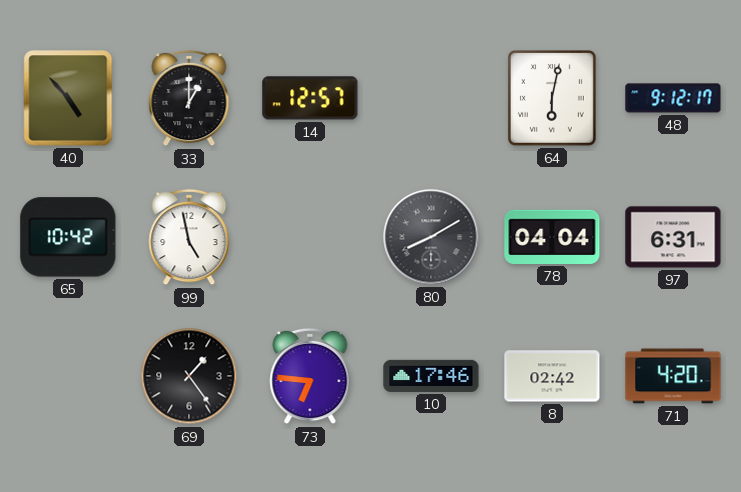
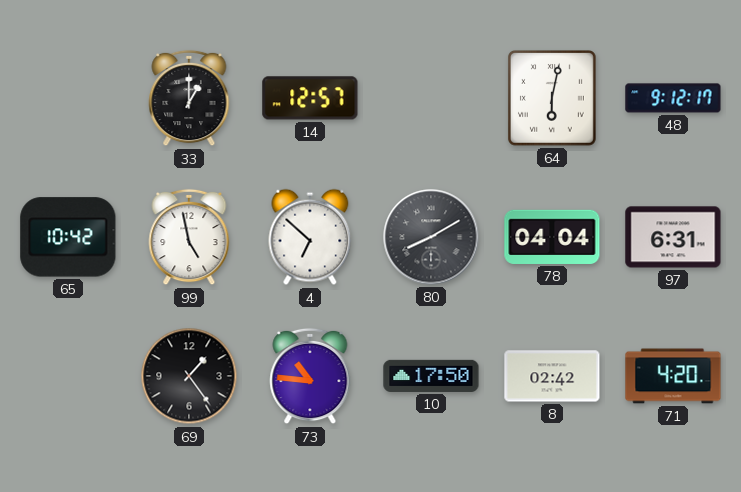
40: 4:53 -> none
4: none -> 6:52
73: 6:46 -> 10:46
10: 17:46 -> 17:50
